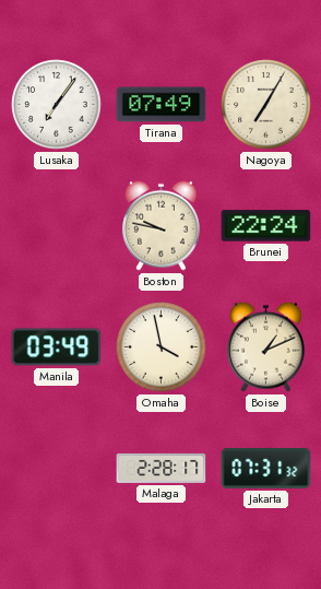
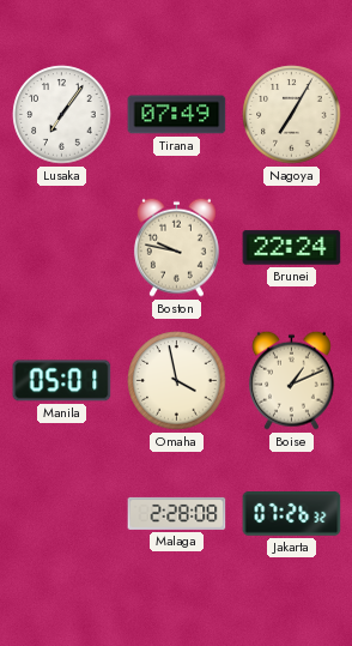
Manila: 03:49 -> 05:01
Malaga: 2:28:17 -> 2:28:08
Jakarta: 07:31 -> 07:26
